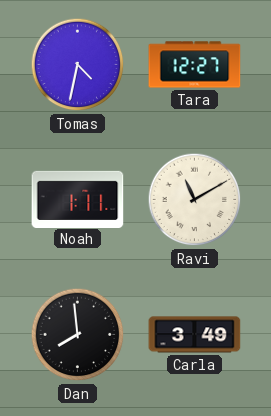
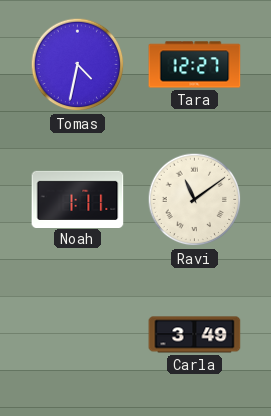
Ravi: 11:10 -> 11:09
Dan: 7:59 -> none
